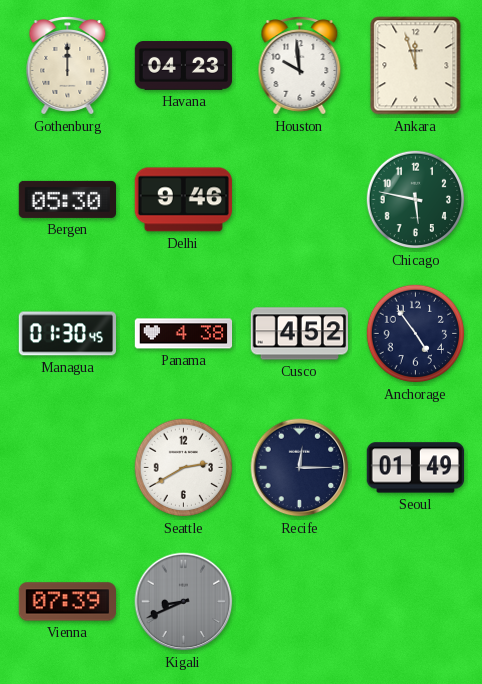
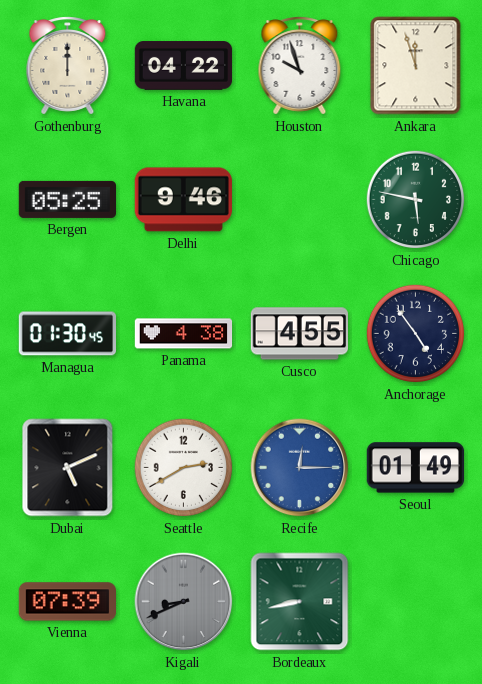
Havana: 04:23 -> 04:22
Houston: 9:59 -> 9:57
Bergen: 05:30 -> 05:25
Cusco: 4:52 -> 4:55
Dubai: none -> 5:11
Recife dial: navy -> blue
Bordeaux: none -> 8:43
